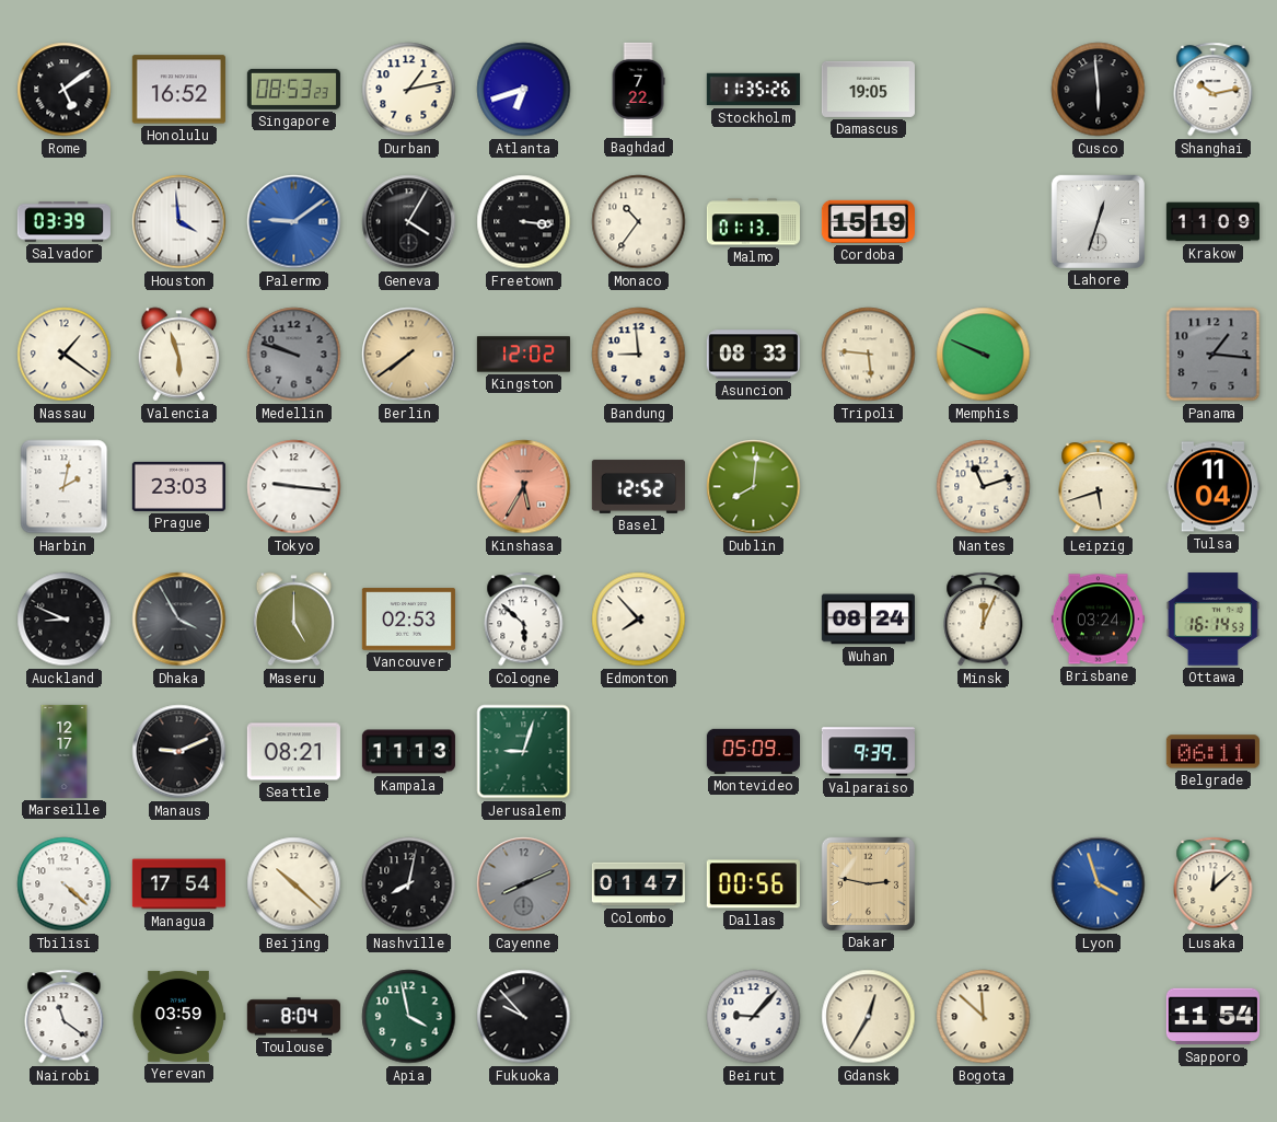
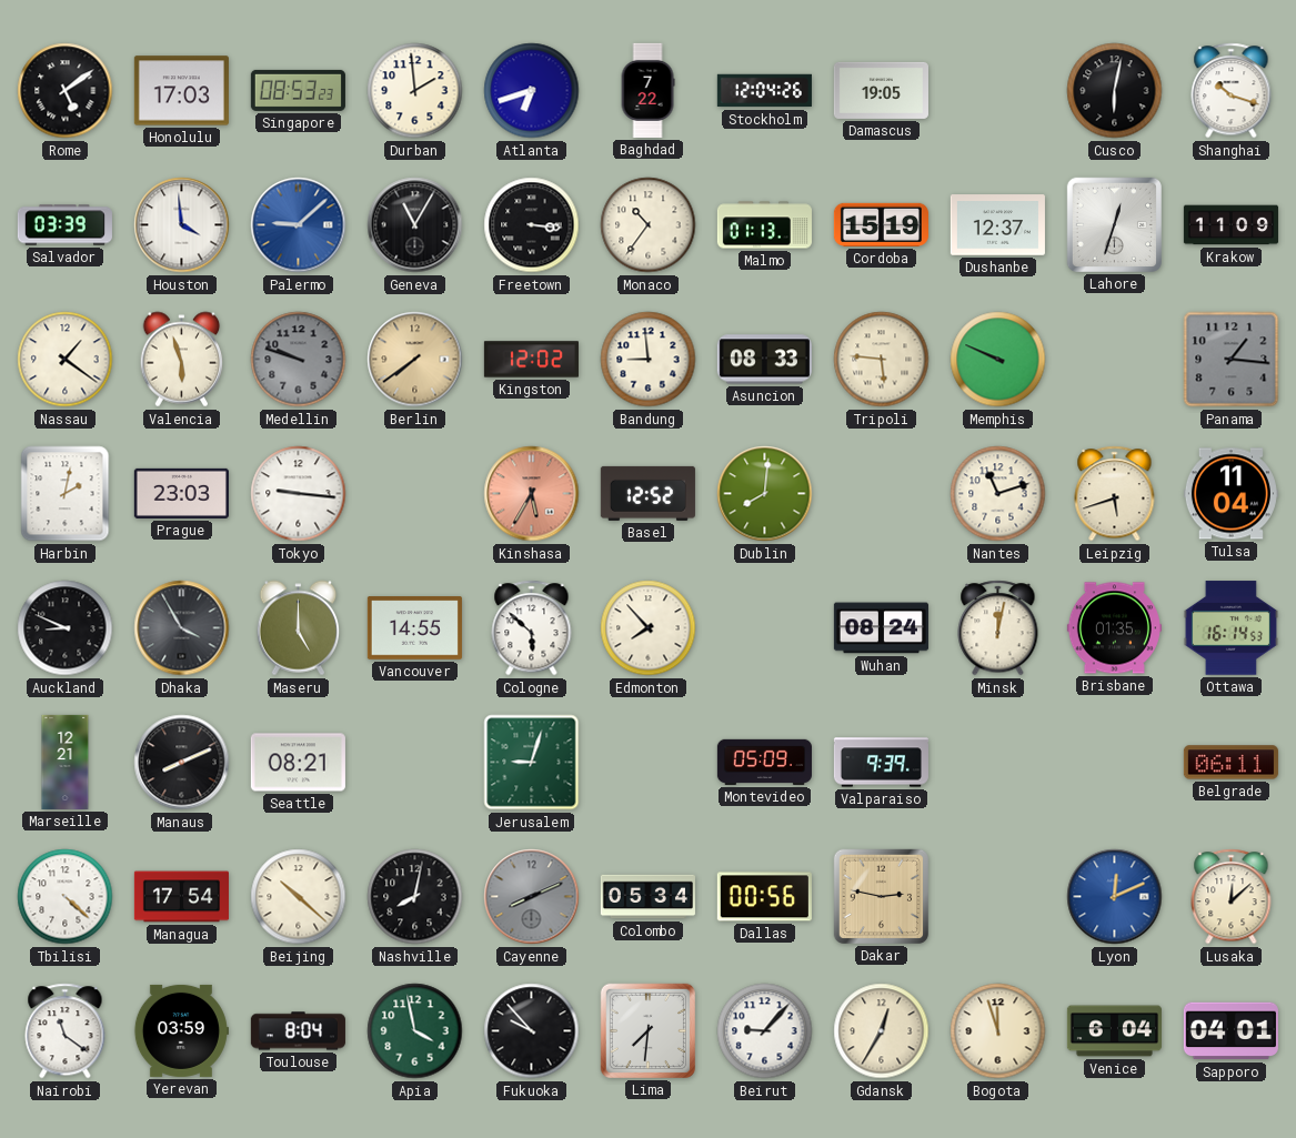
Honolulu: 16:52 -> 17:03
Durban: 1:13 -> 1:59
Stockholm: 11:35 -> 12:04
Cusco: 5:59 -> 6:02
Shanghai: 10:13 -> 10:18
Palermo: 9:09 -> 9:08
Geneva: 4:05 -> 11:05
Dushanbe: none -> 12:37
Vancouver: 02:53 -> 14:55
Minsk: 12:04 -> 12:02
Brisbane: 03:24 -> 01:35
Marseille: 12:17 -> 12:21
Manaus: 9:11 -> 8:11
Kampala: 11:13 -> none
Colombo: 01:47 -> 05:34
Lyon: 3:57 -> 12:11
Lima: none -> 7:31
Bogota: 11:52 -> 11:57
Venice: none -> 6:04
Sapporo: 11:54 -> 04:01
